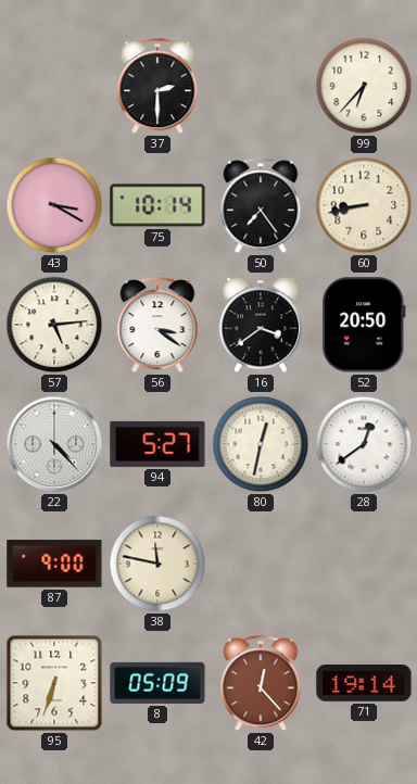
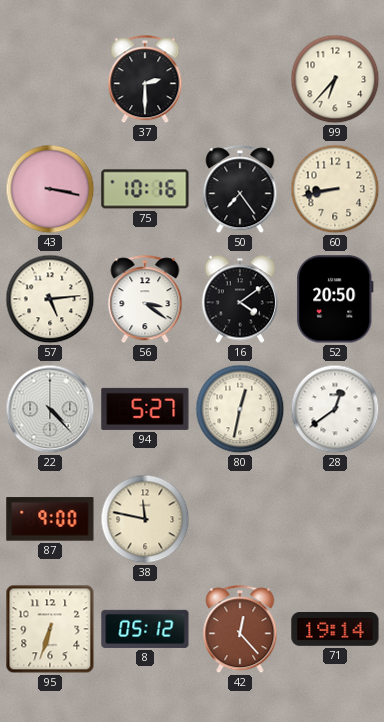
43: 3:20 -> 3:17
75: 10:14 -> 10:16
16: 3:39 -> 4:09
8: 05:09 -> 05:12
